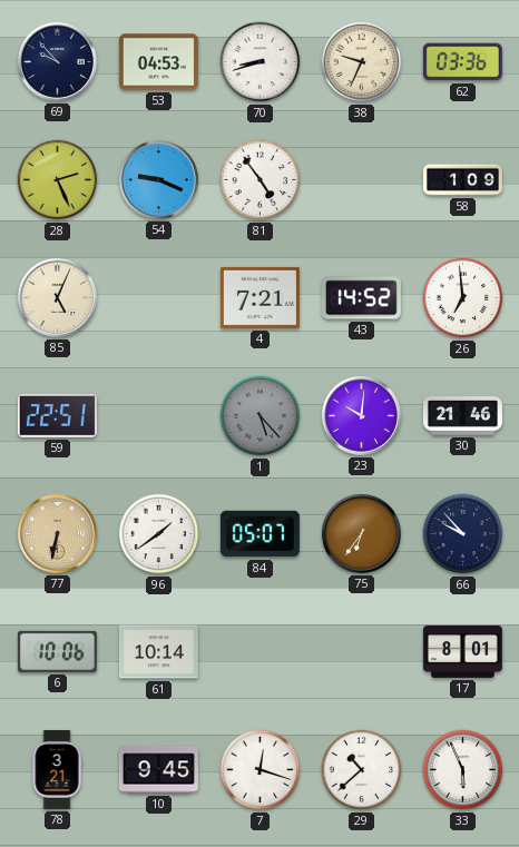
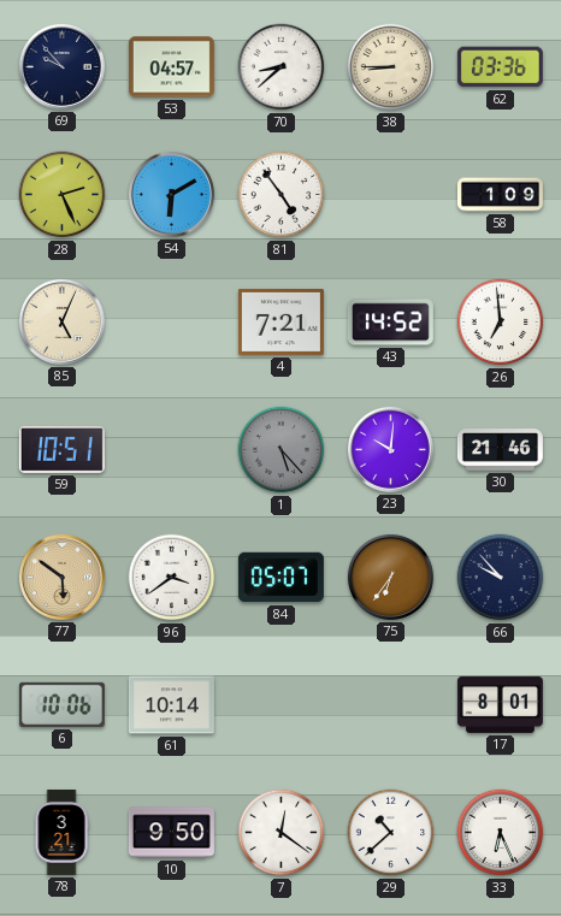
53: 04:53 -> 04:57
70: 8:42 -> 8:38
38: 9:34 -> 8:45
54: 9:19 -> 6:10
59: 22:51 -> 10:51
77: 6:32 -> 5:51
96: 1:39 -> 3:39
10: 9:45 -> 9:50
7: 12:18 -> 12:21
33: 5:56 -> 6:26
